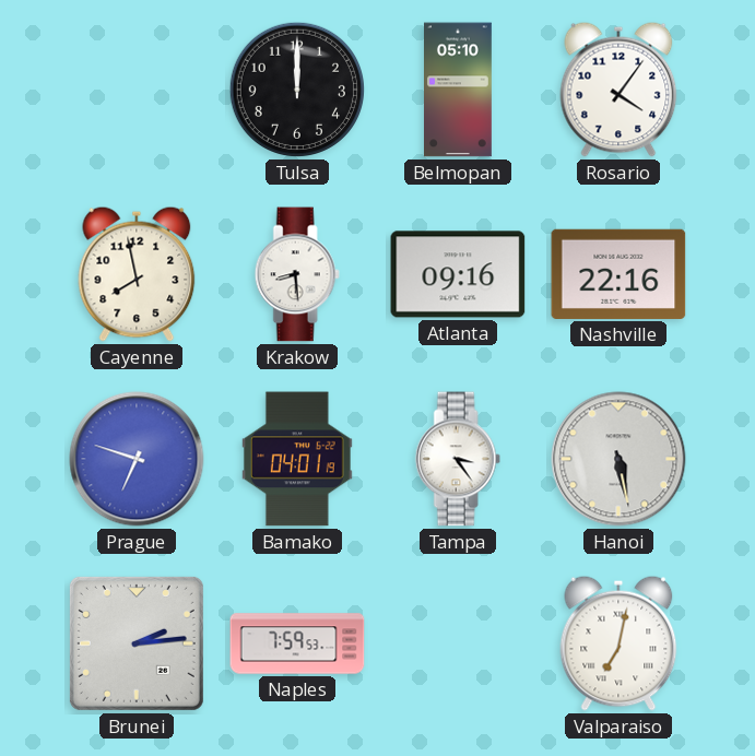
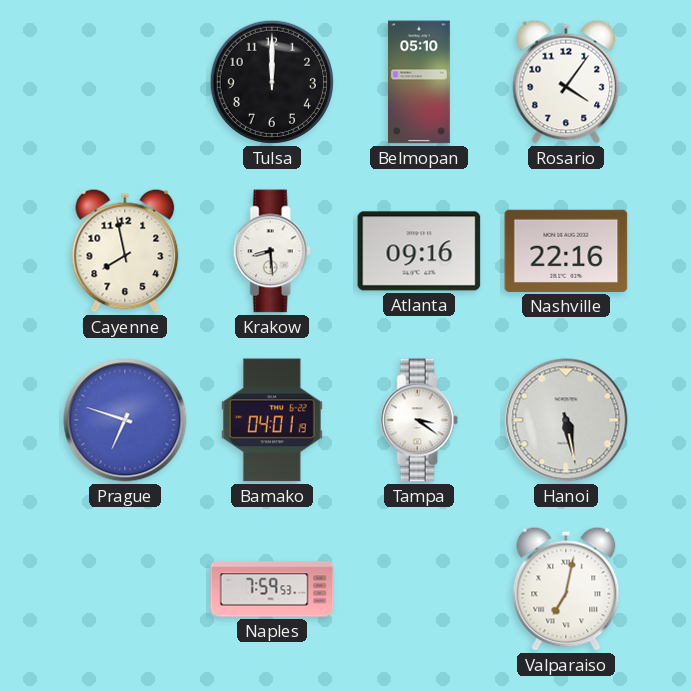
Tampa: 3:24 -> 3:21
Brunei: 2:14 -> none
